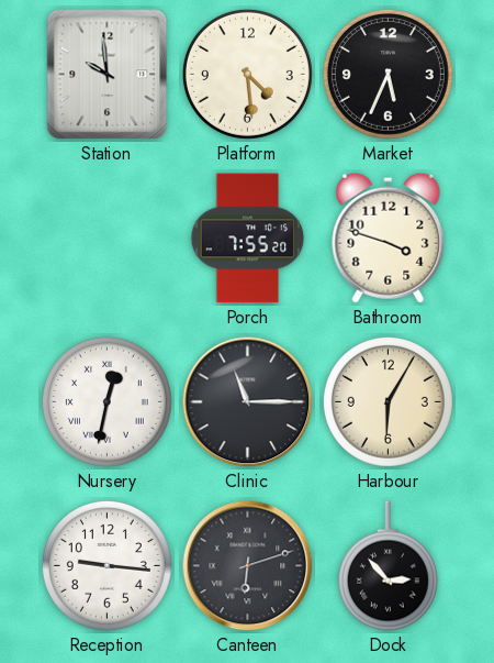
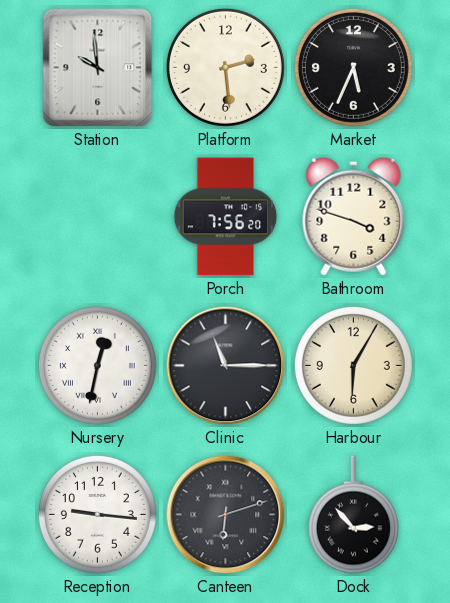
Platform: 4:29 -> 2:29
Porch: 7:55 -> 7:56
